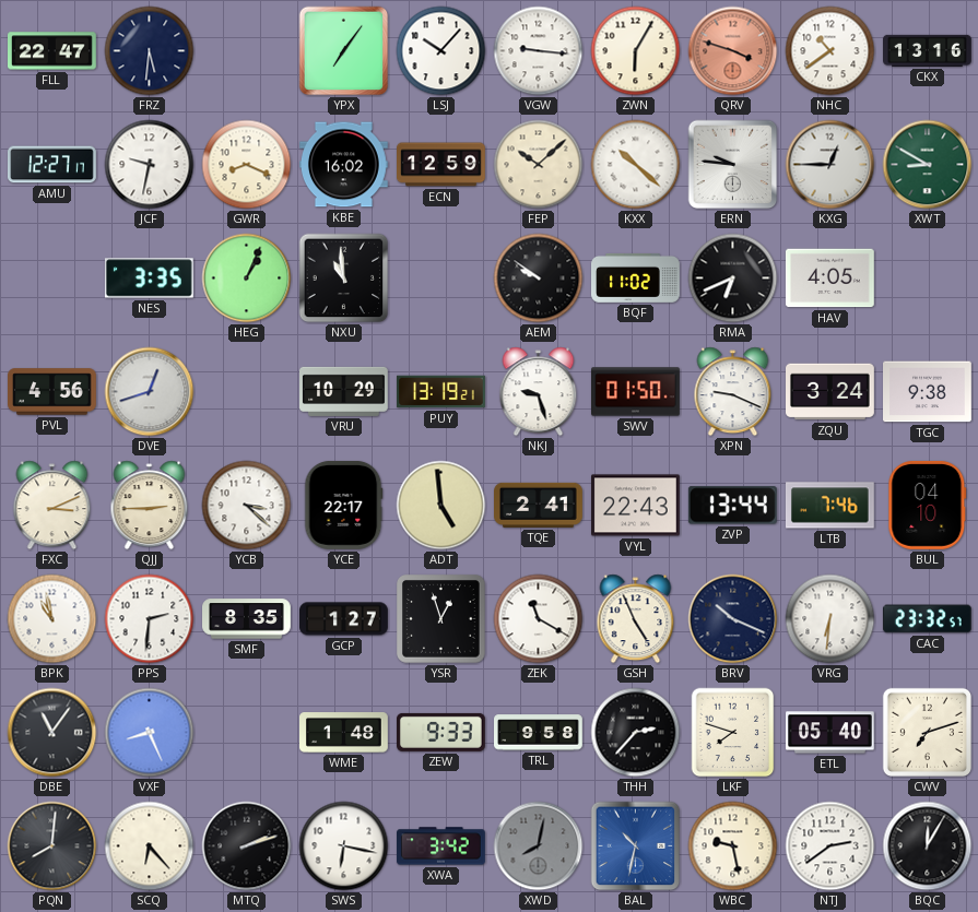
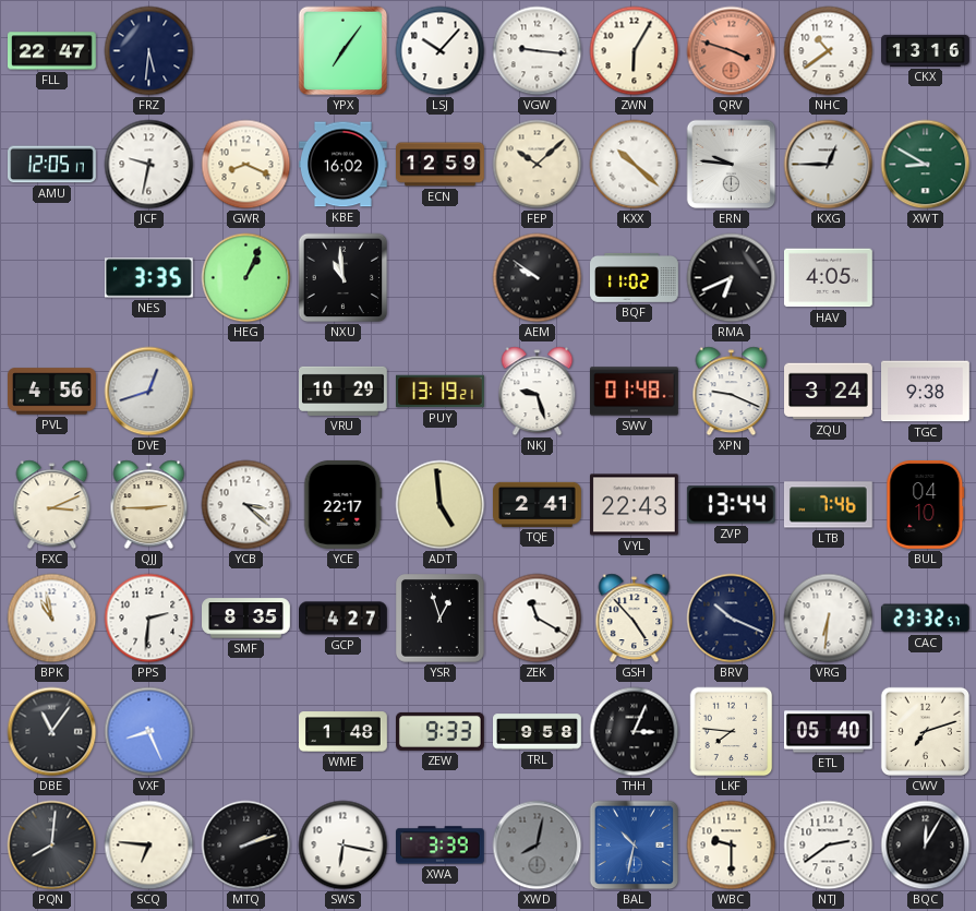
AMU: 12:27 -> 12:05
SWV: 01:50 -> 01:48
GCP: 1:27 -> 4:27
GSH: 4:56 -> 4:53
THH: 2:37 -> 3:04
LKF: 7:48 -> 7:46
SCQ: 6:23 -> 6:46
XWA: 3:42 -> 3:39
WBC: 9:28 -> 9:30
